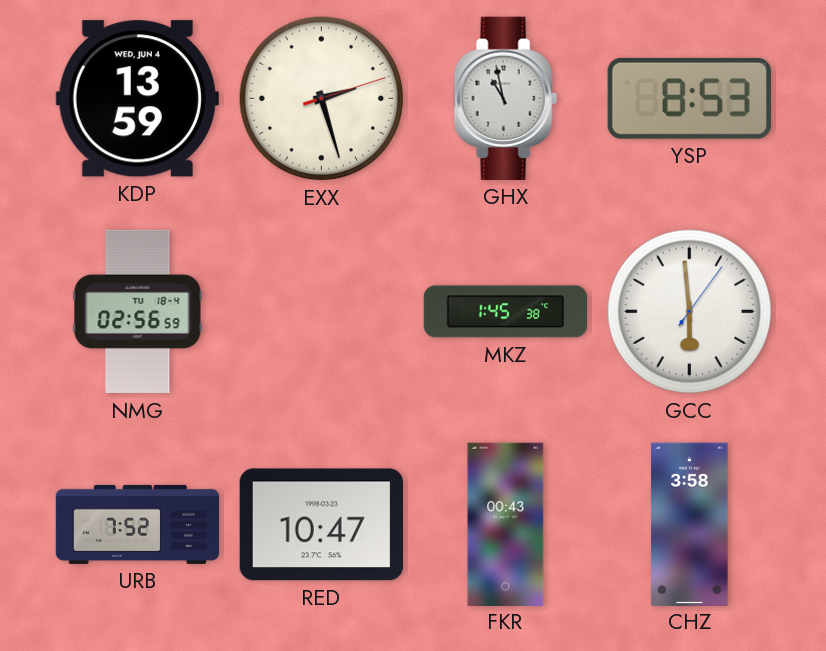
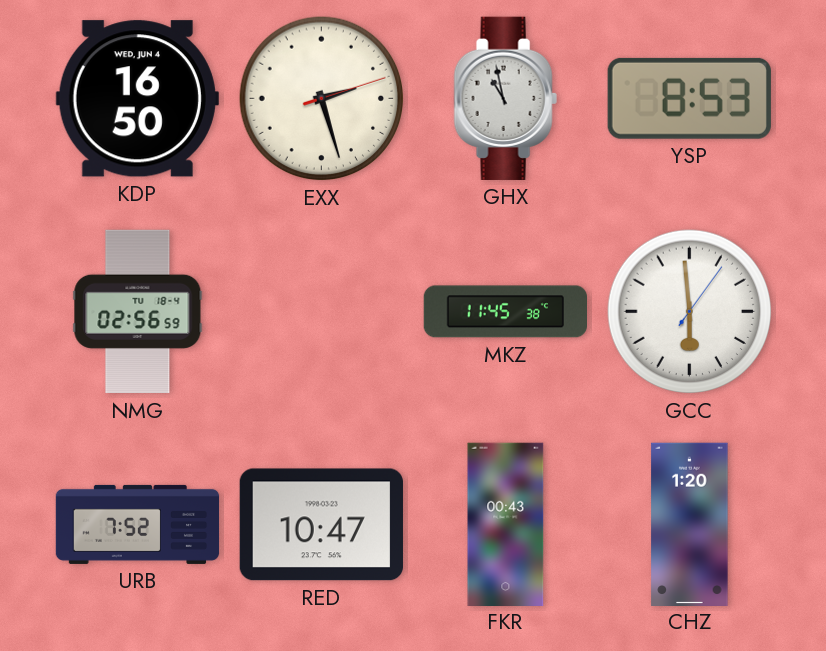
KDP: 13:59 -> 16:50
MKZ: 1:45 -> 11:45
CHZ: 3:58 -> 1:20
